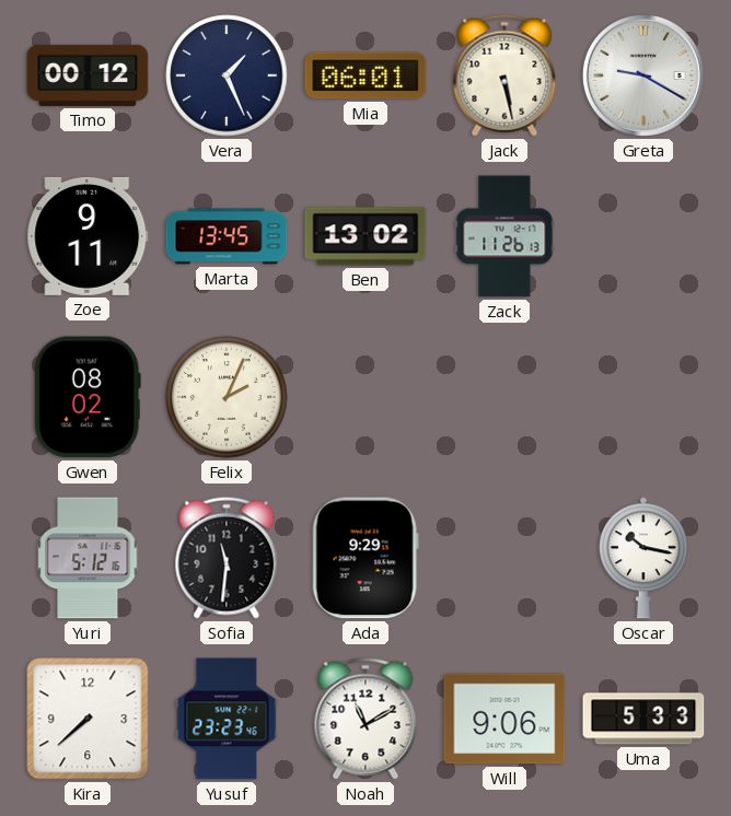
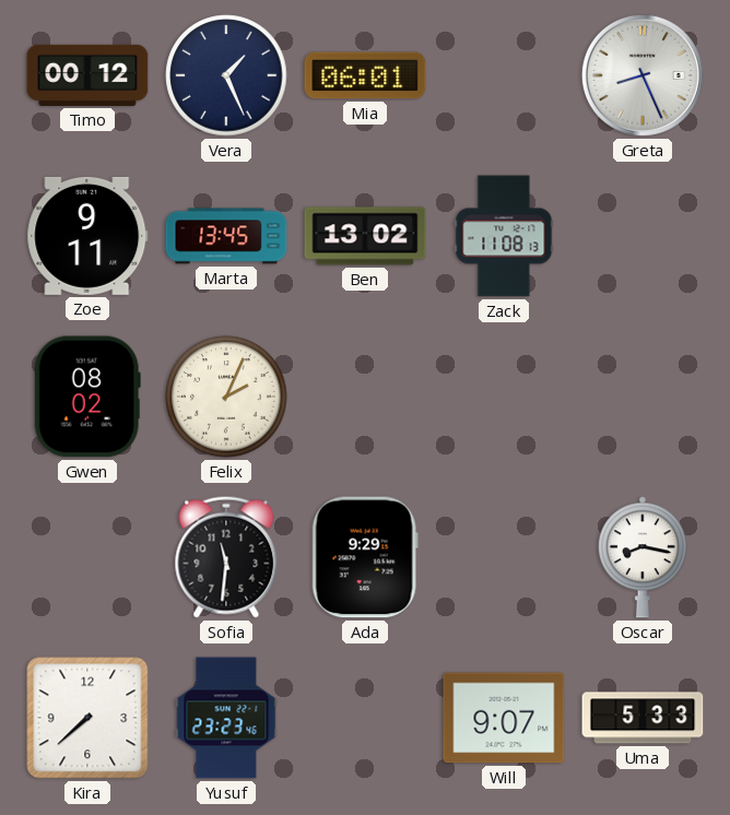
Jack: 5:28 -> none
Greta: 9:20 -> 8:26
Zack: 11:26 -> 11:08
Yuri: 5:12 -> none
Oscar: 10:17 -> 8:17
Noah: 11:10 -> none
Will: 9:06 -> 9:07
